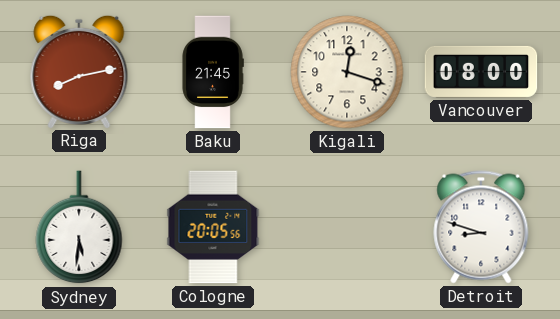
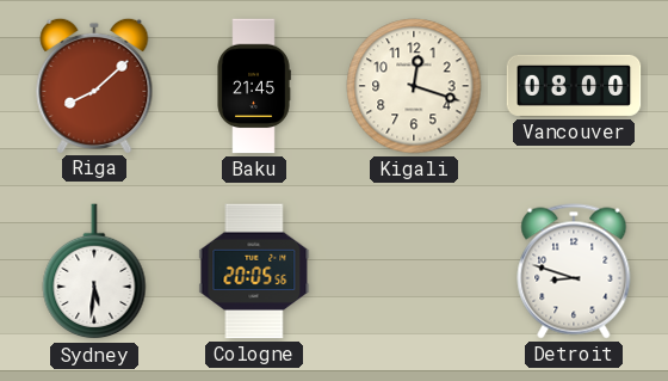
Riga: 8:13 -> 8:08
